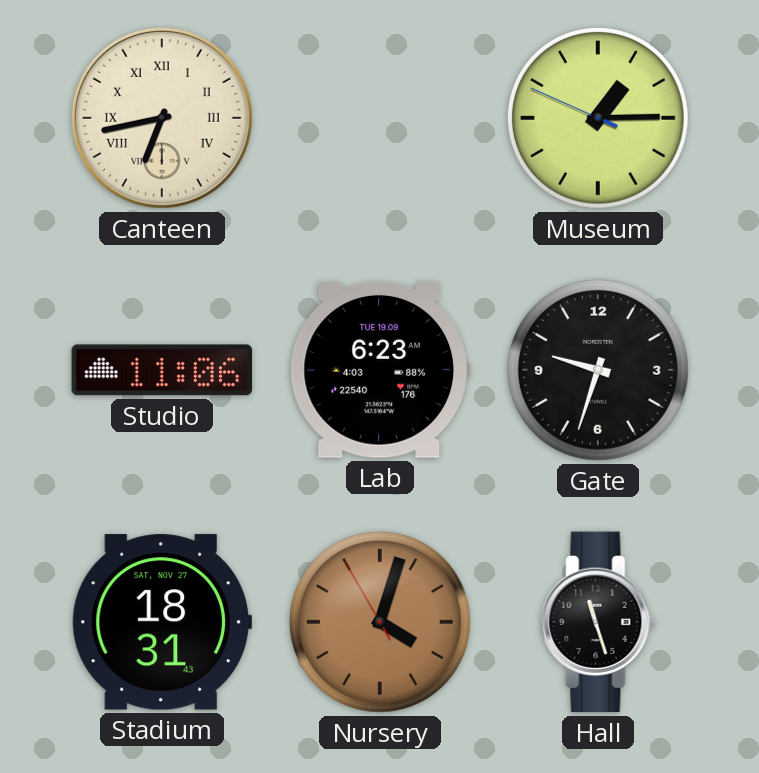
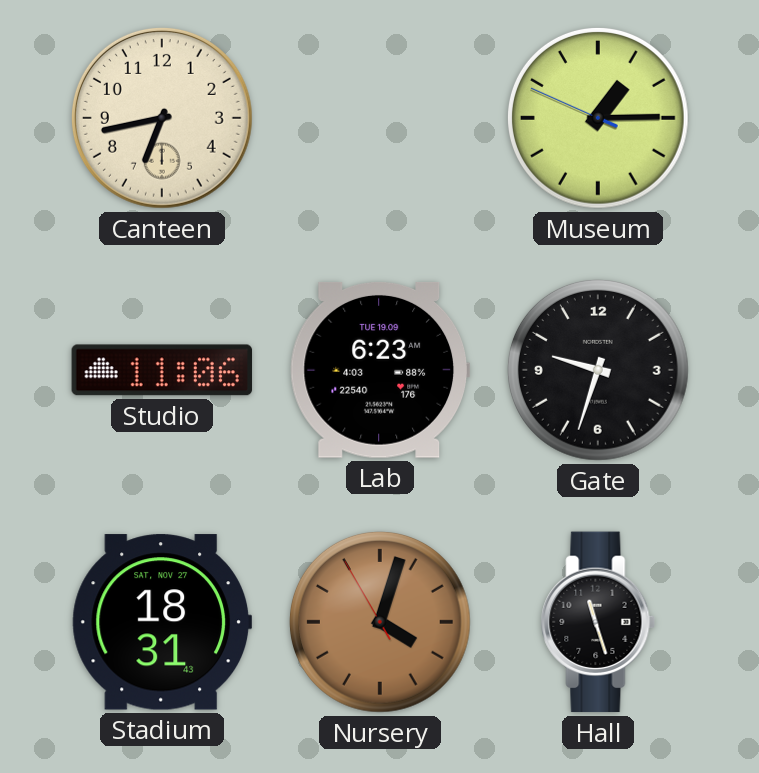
Canteen numerals: Roman -> Arabic
